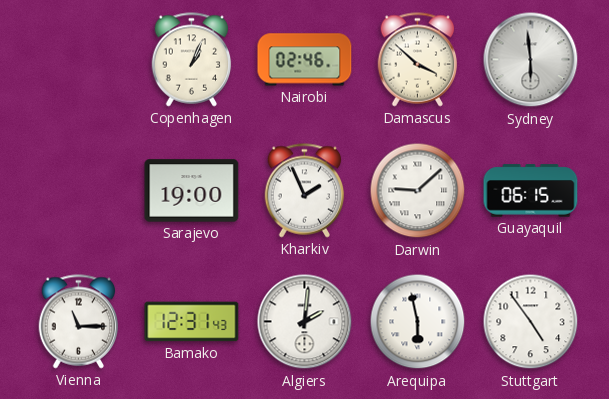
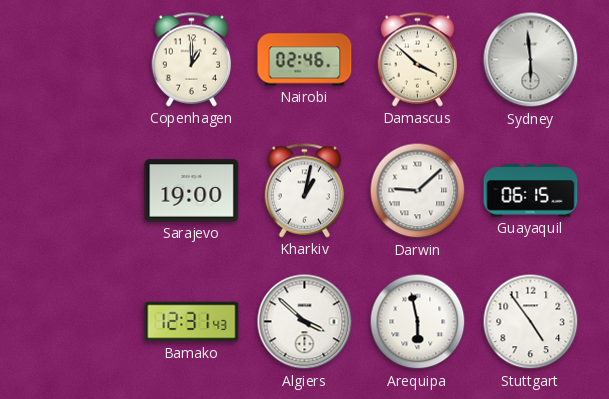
Copenhagen: 1:04 -> 1:00
Kharkiv: 1:56 -> 1:02
Vienna: 11:15 -> none
Algiers: 2:01 -> 3:52
